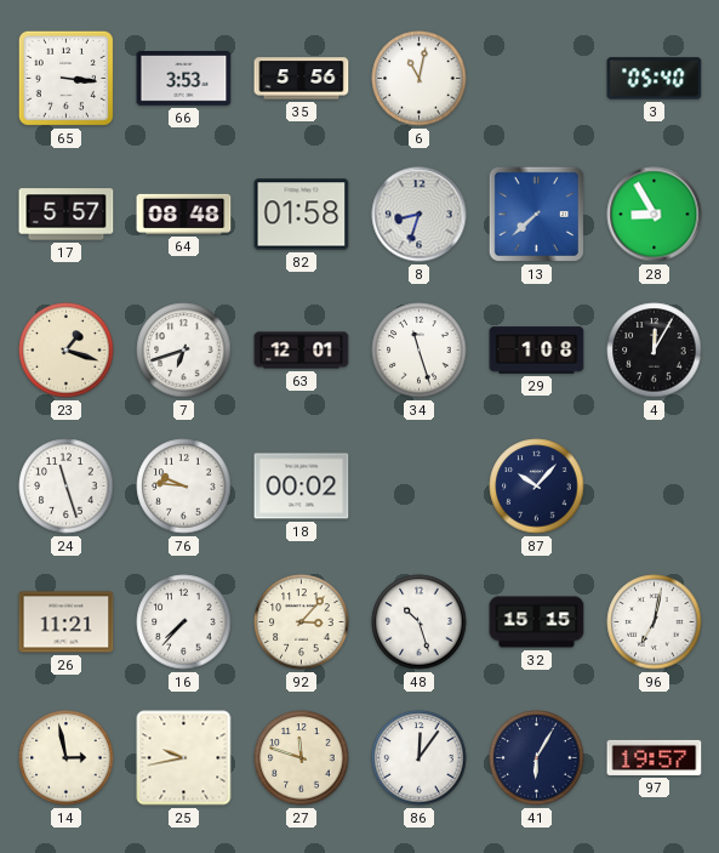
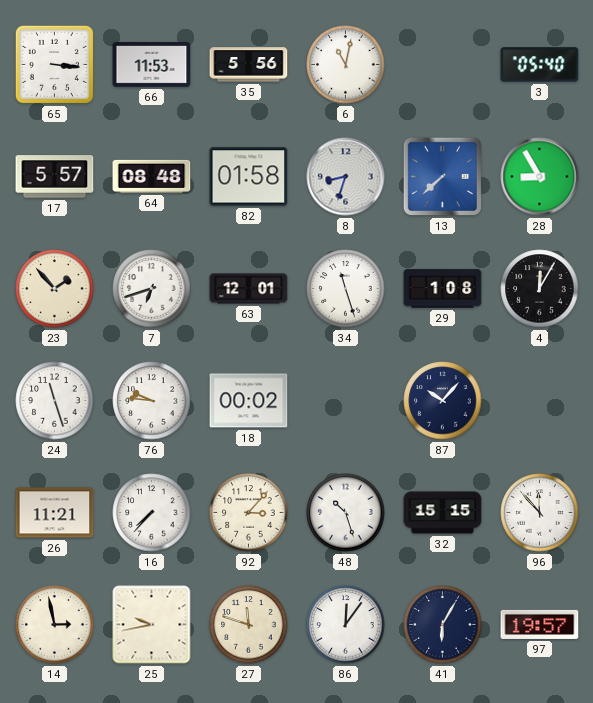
66: 3:53 -> 11:53
23: 1:18 -> 1:53
96: 7:02 -> 11:53
